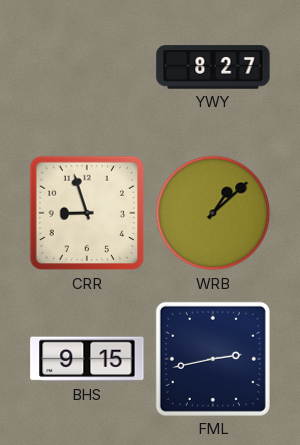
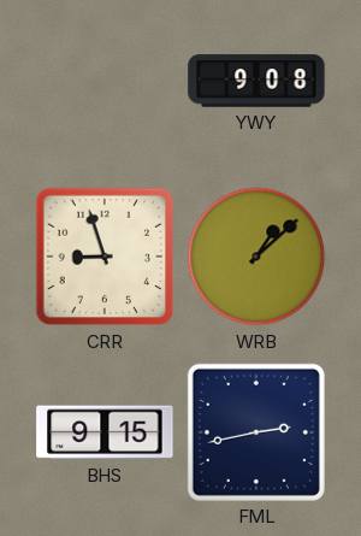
YWY: 8:27 -> 9:08
